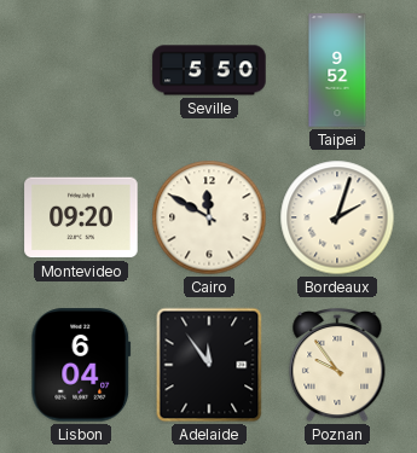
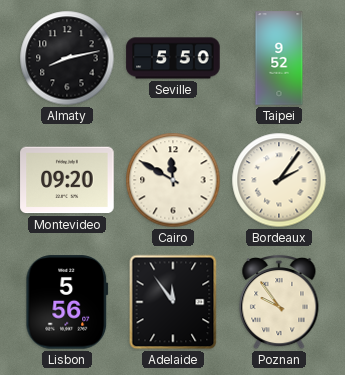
Almaty: none -> 8:13
Bordeaux: 2:03 -> 2:06
Lisbon: 6:04 -> 5:56
